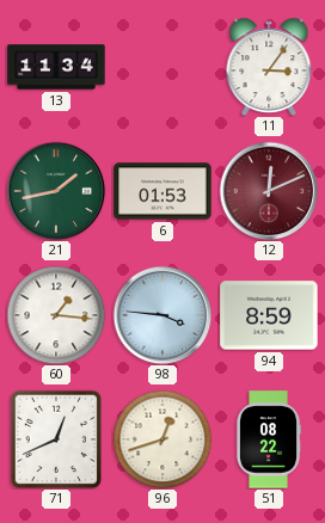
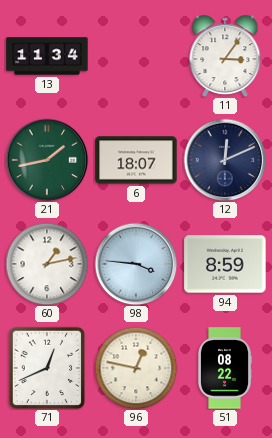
6: 01:53 -> 18:07
12 dial: burgundy -> navy
60: 1:16 -> 1:13
96: 12:42 -> 12:47
